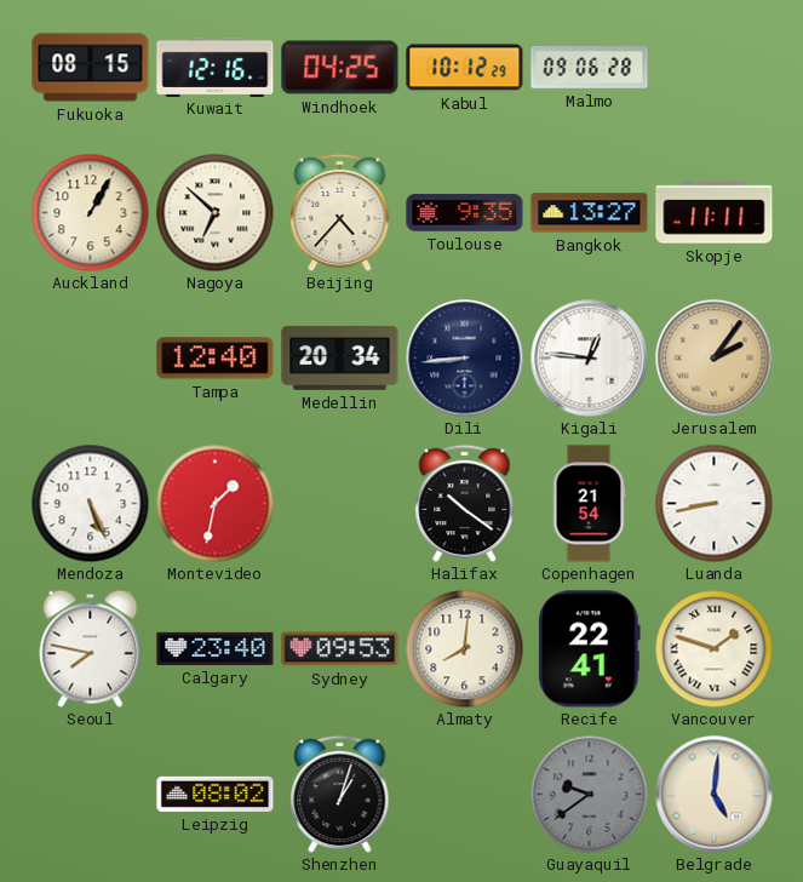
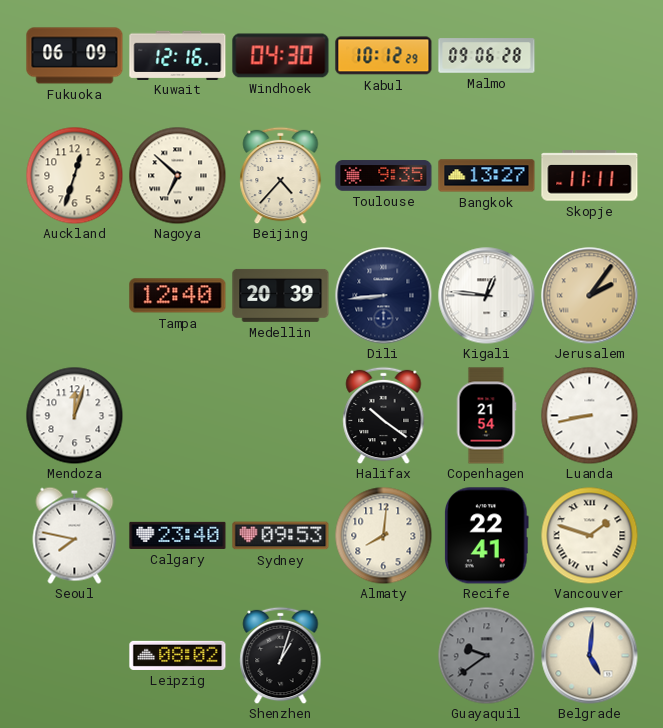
Fukuoka: 08:15 -> 06:09
Windhoek: 04:25 -> 04:30
Auckland: 1:05 -> 12:33
Medellin: 20:34 -> 20:39
Mendoza: 5:26 -> 12:03
Montevideo: 1:32 -> none
